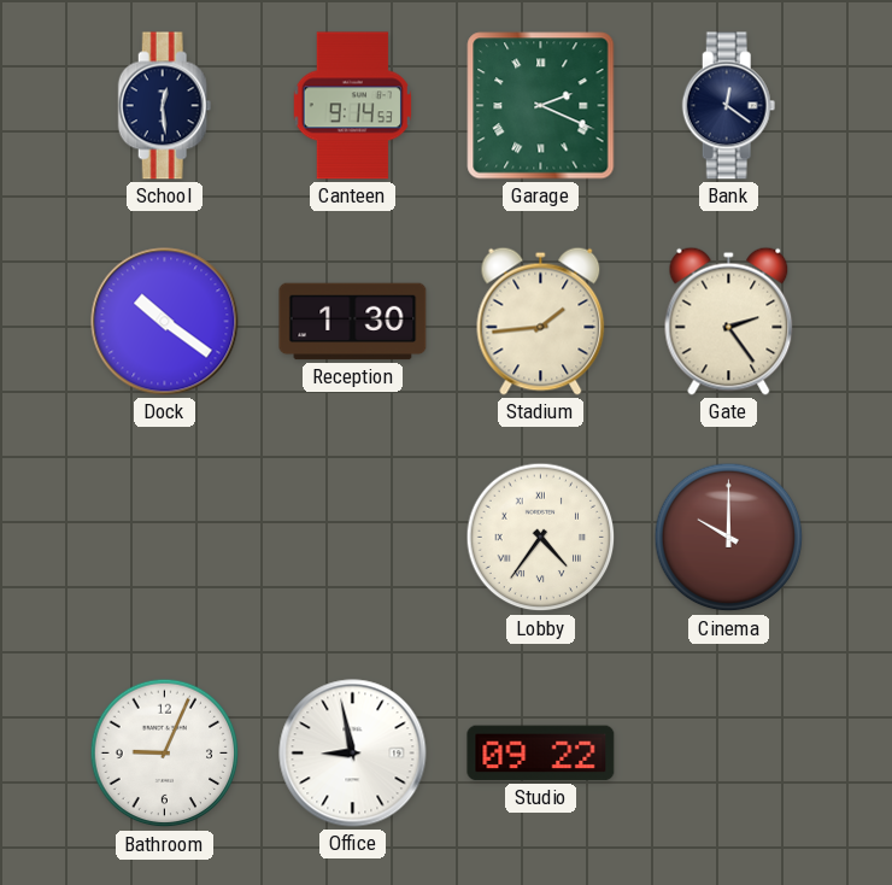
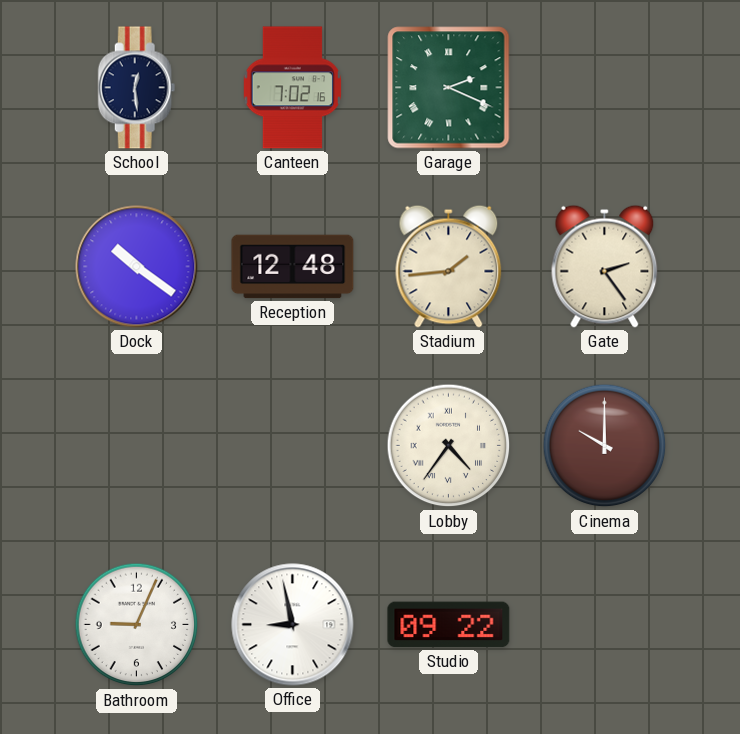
Canteen: 9:14 -> 7:02
Bank: 12:21 -> none
Reception: 1:30 -> 12:48
